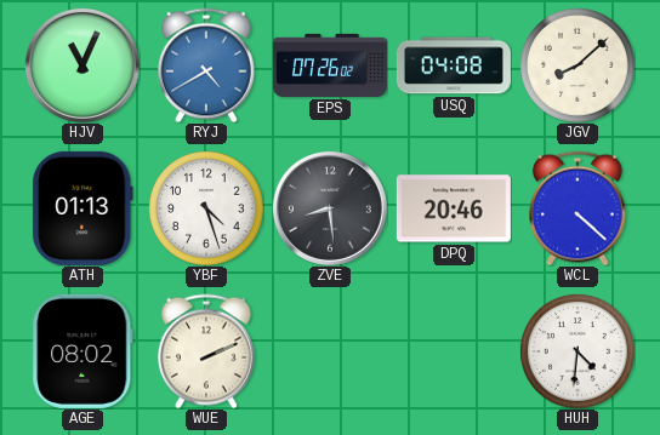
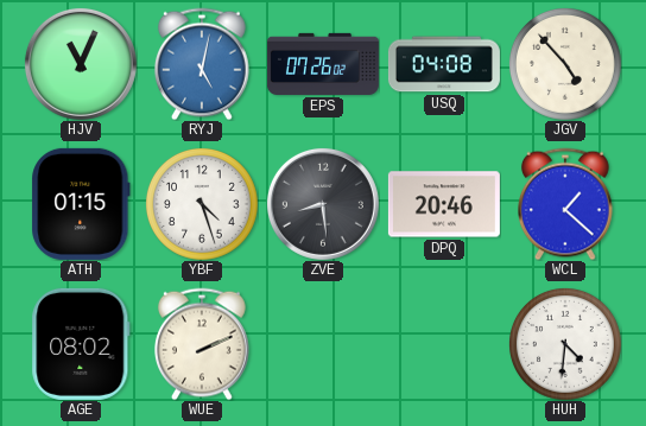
RYJ: 4:40 -> 5:02
JGV: 8:08 -> 4:53
ATH: 01:13 -> 01:15
WCL: 4:22 -> 1:22
